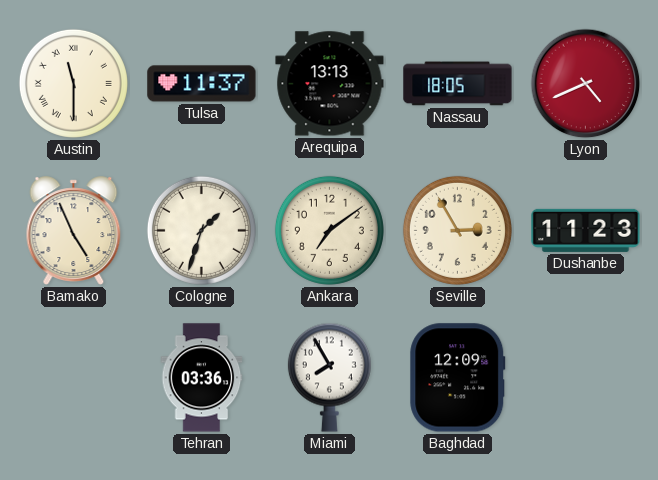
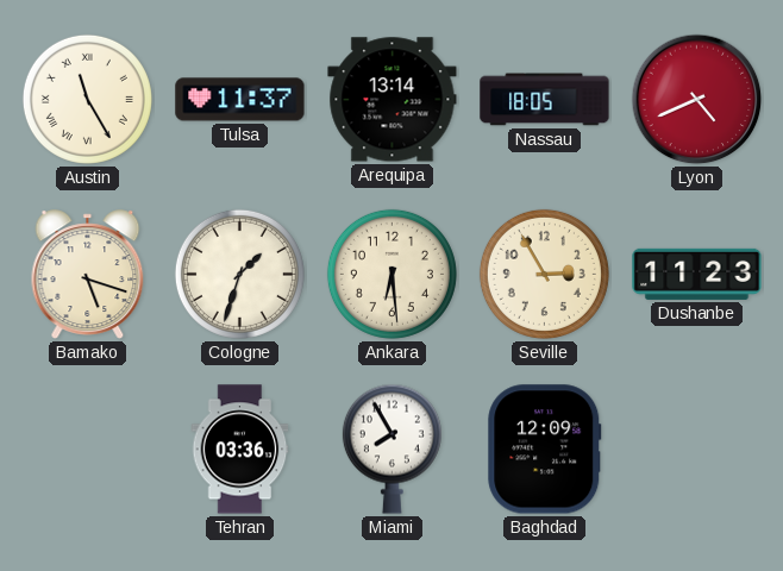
Austin: 11:30 -> 11:25
Arequipa: 13:13 -> 13:14
Bamako: 4:56 -> 5:18
Ankara: 7:09 -> 6:29
